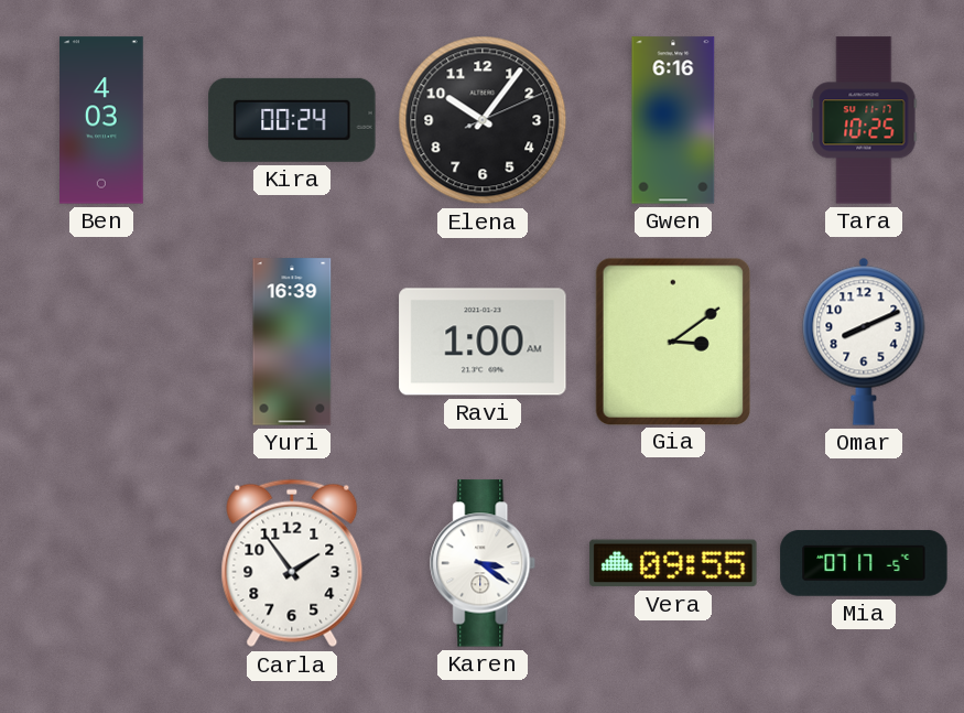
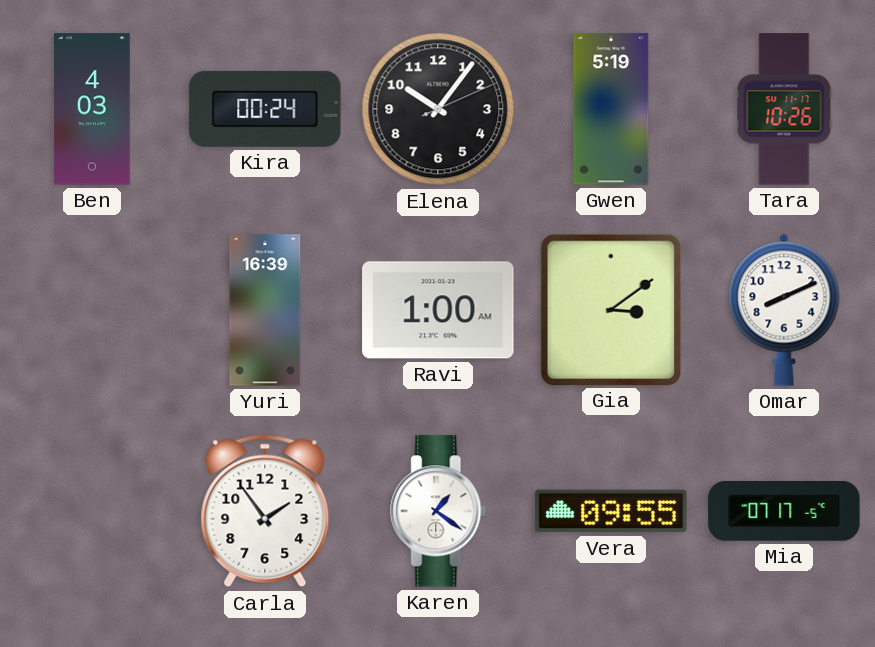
Gwen: 6:16 -> 5:19
Tara: 10:25 -> 10:26
Karen: 3:21 -> 1:21
